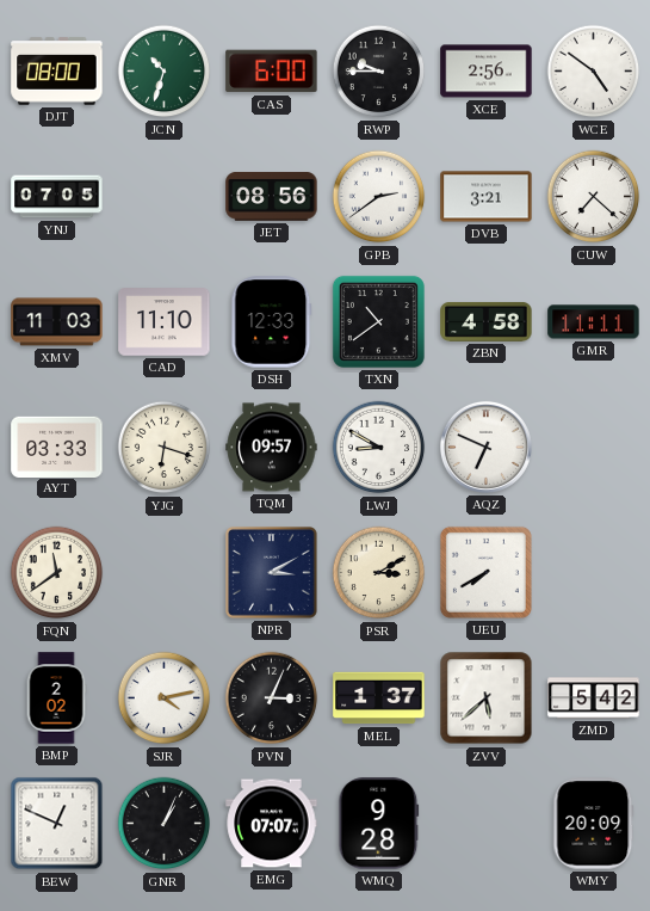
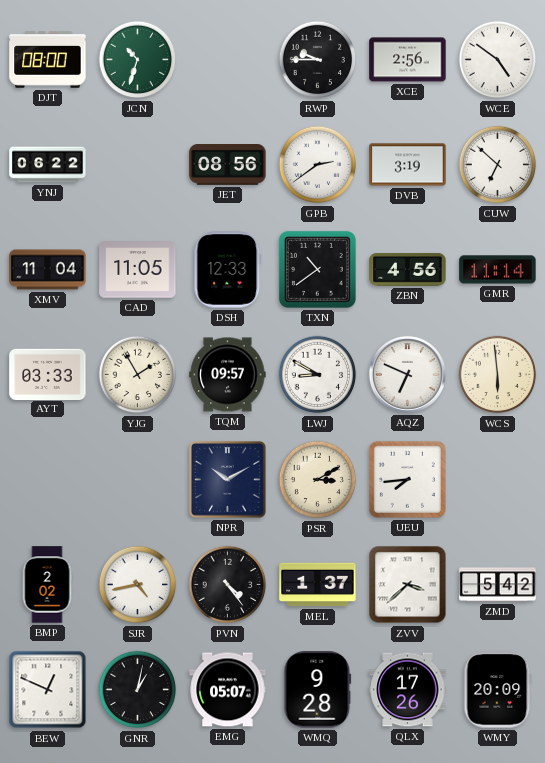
CAS: 6:00 -> none
YNJ: 07:05 -> 06:22
DVB: 3:21 -> 3:19
CUW: 7:22 -> 6:52
XMV: 11:03 -> 11:04
CAD: 11:10 -> 11:05
ZBN: 4:58 -> 4:56
GMR: 11:11 -> 11:14
YJG: 6:18 -> 1:55
WCS: none -> 5:59
FQN: 11:39 -> none
NPR: 3:10 -> 10:10
UEU: 7:40 -> 7:44
SJR: 4:13 -> 4:43
PVN: 3:04 -> 4:24
ZVV: 5:38 -> 3:38
GNR: 1:04 -> 1:02
EMG: 07:07 -> 05:07
QLX: none -> 17:26
